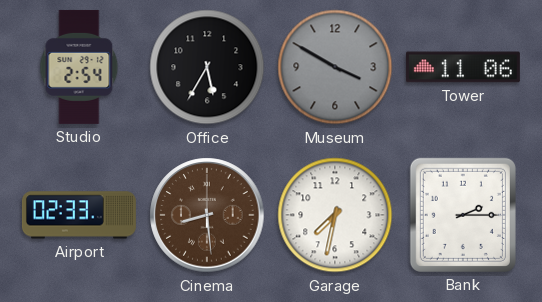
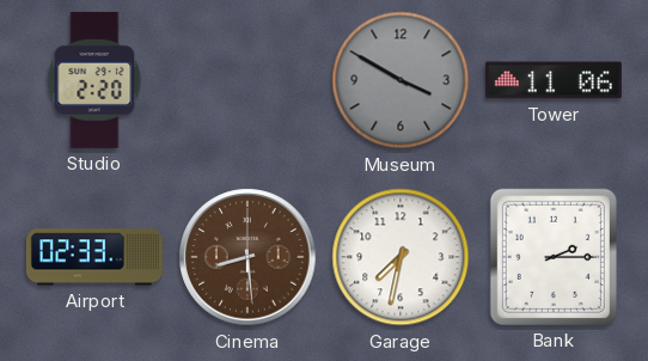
Studio: 2:54 -> 2:20
Office: 5:35 -> none
